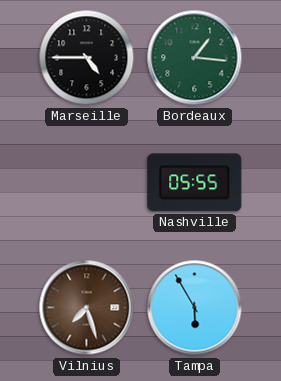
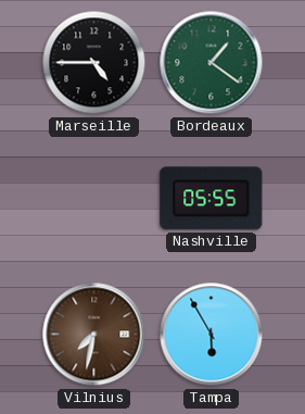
Bordeaux: 1:16 -> 1:21
Vilnius: 7:27 -> 7:32
